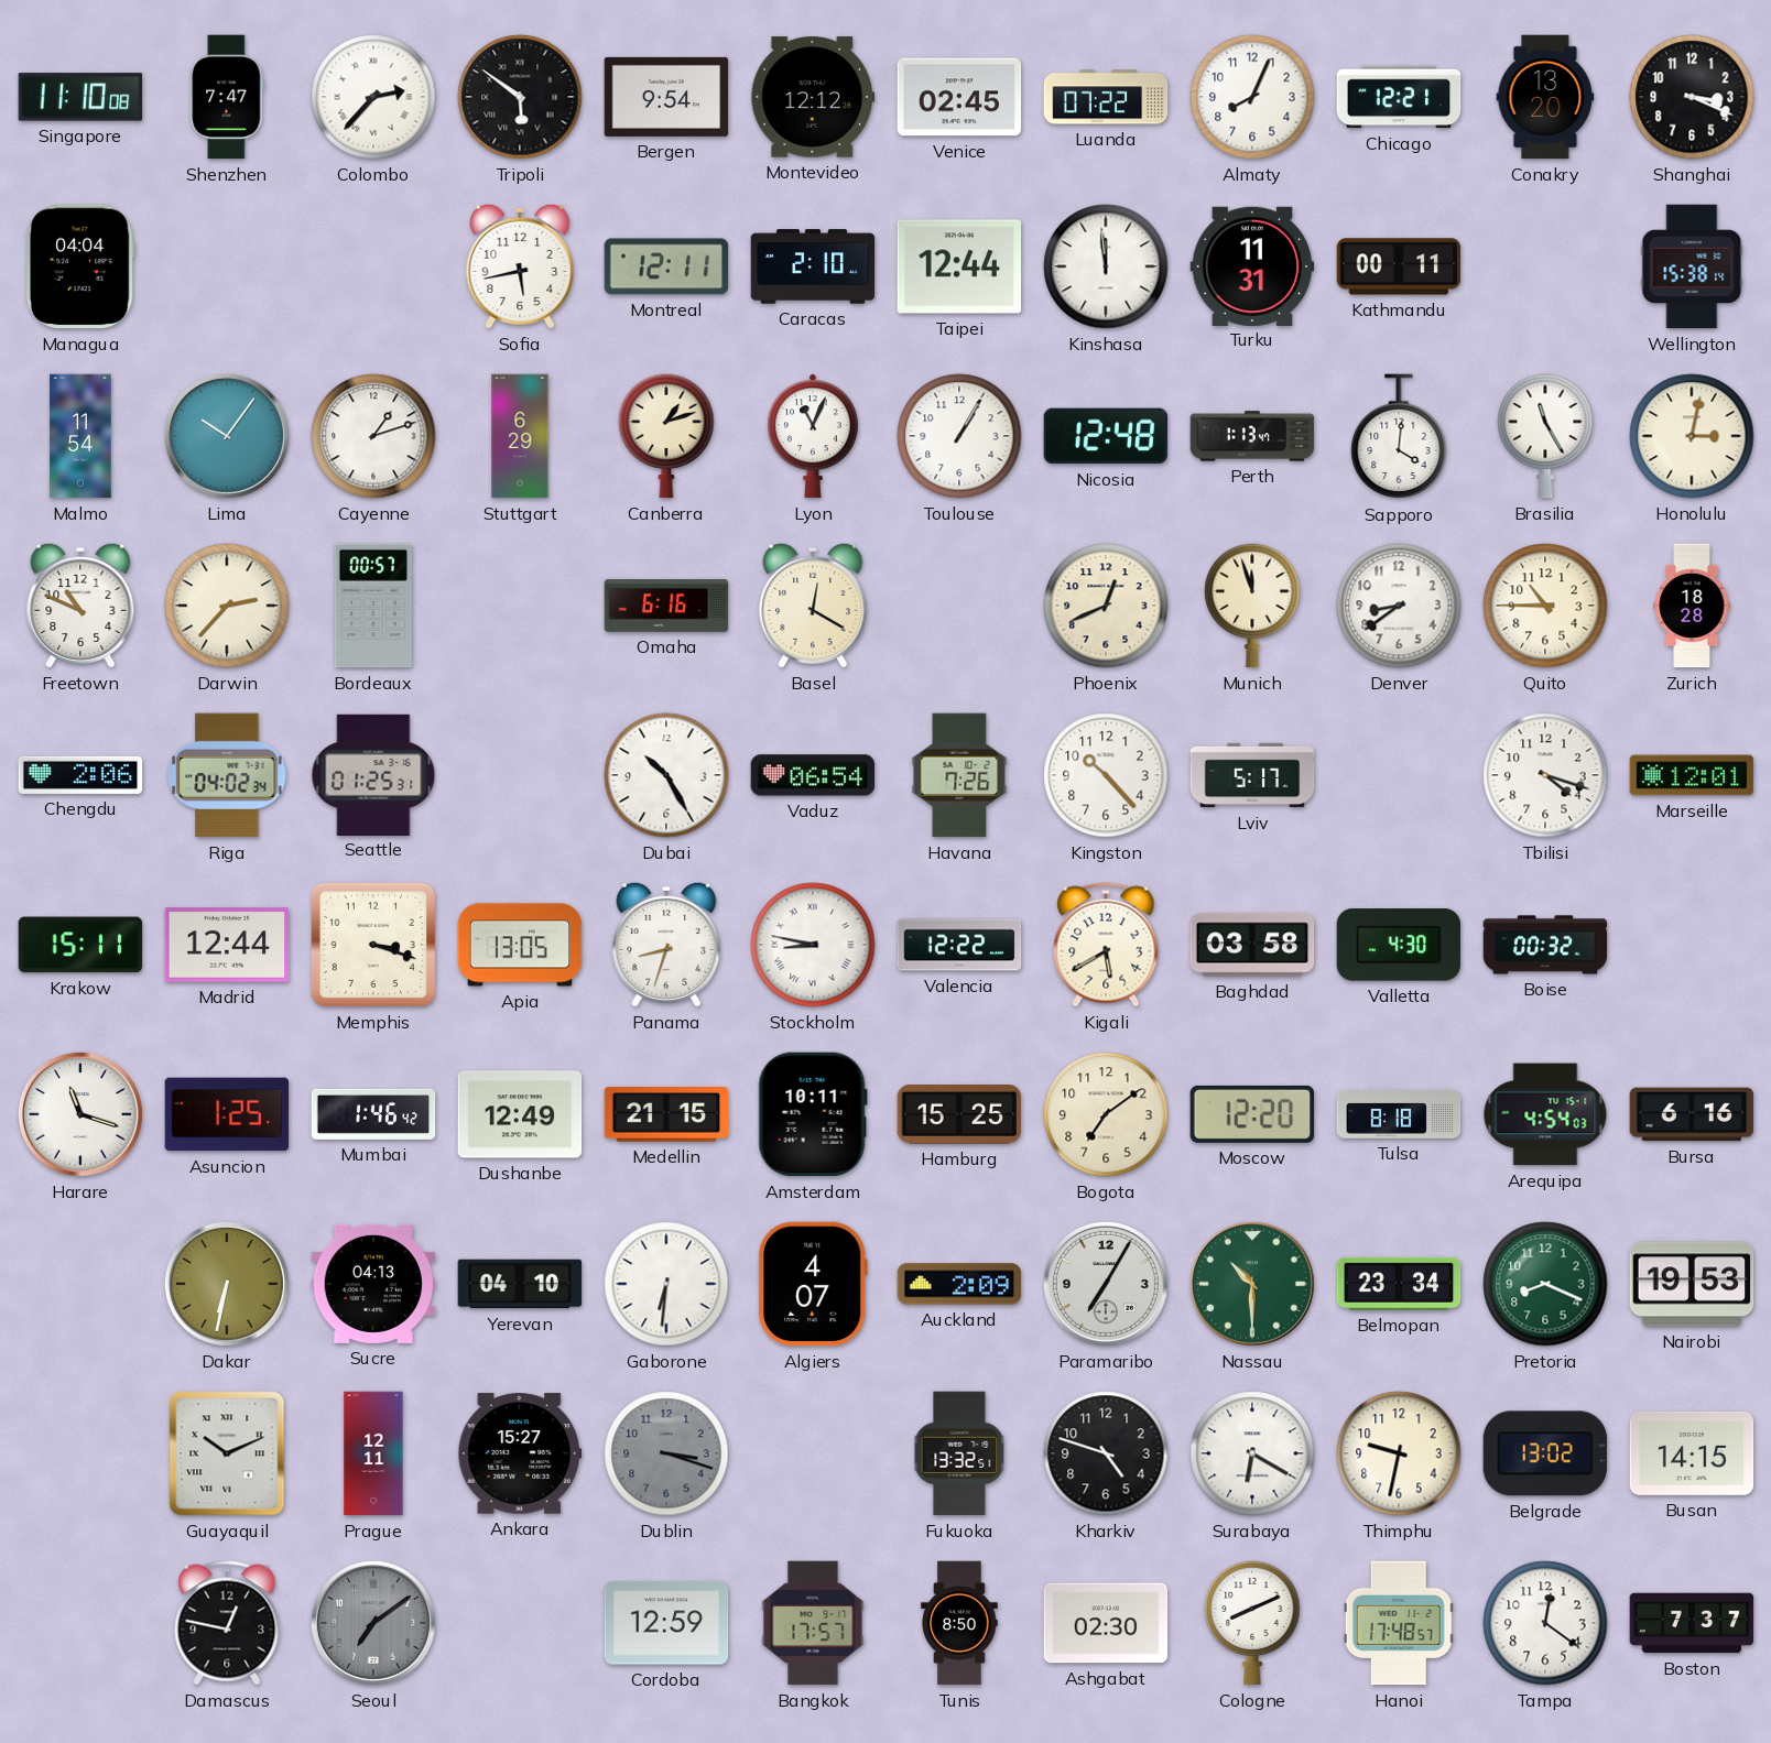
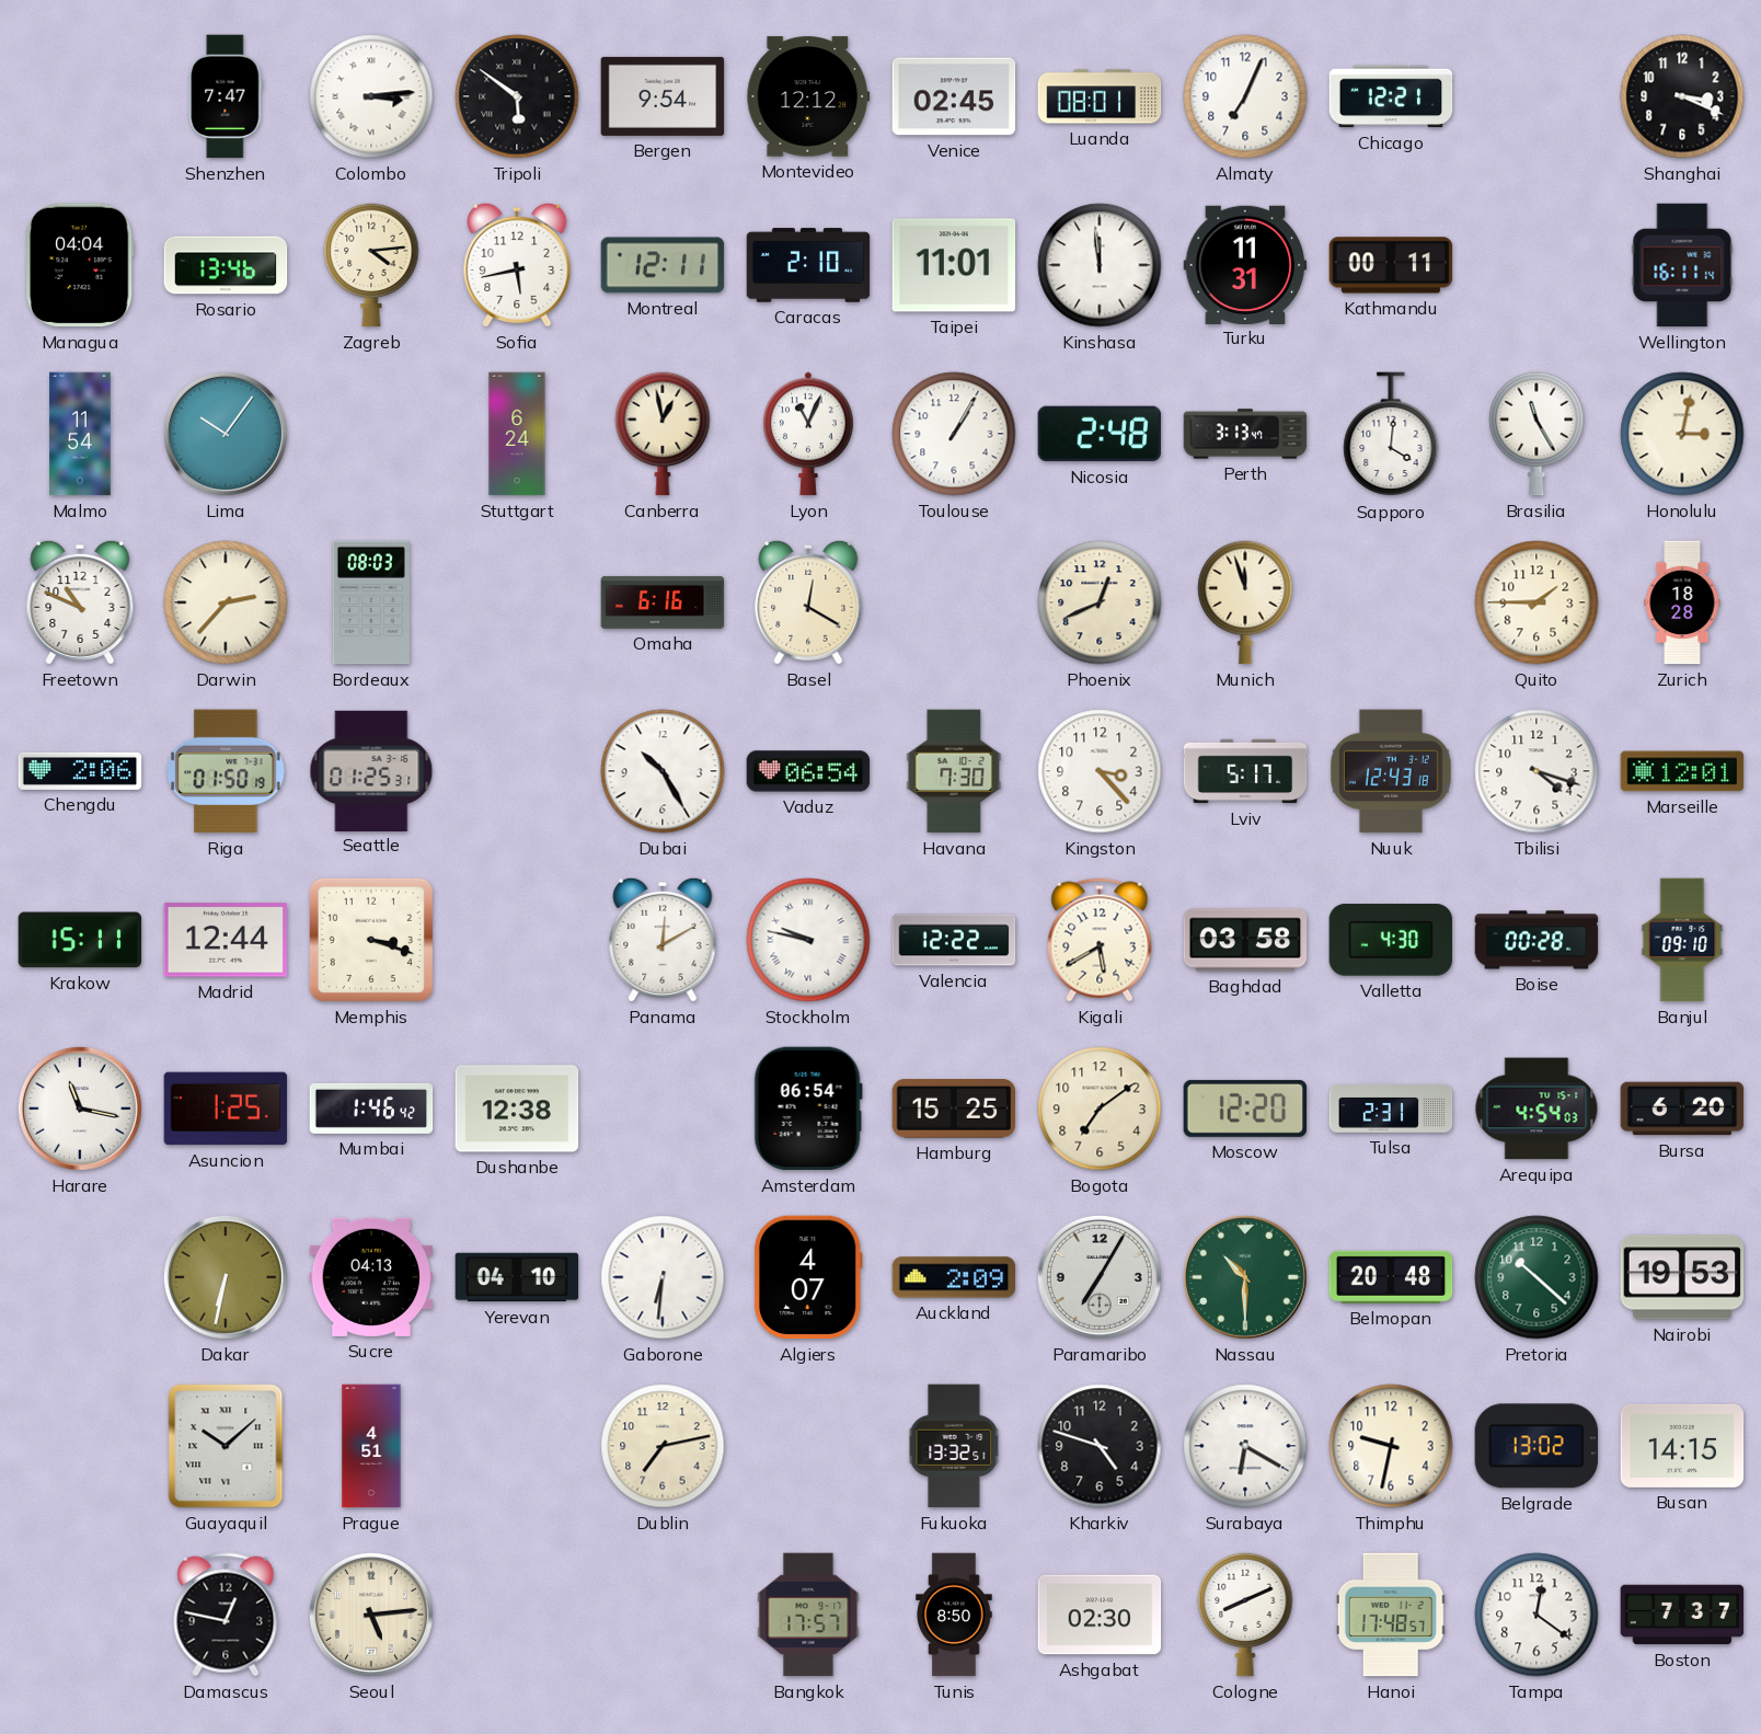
Singapore: 11:10 -> none
Colombo: 2:37 -> 3:14
Luanda: 07:22 -> 08:01
Almaty: 8:04 -> 7:04
Conakry: 13:20 -> none
Rosario: none -> 13:46
Zagreb: none -> 4:14
Taipei: 12:44 -> 11:01
Wellington: 15:38 -> 16:11
Cayenne: 1:12 -> none
Stuttgart: 6:29 -> 6:24
Canberra: 1:12 -> 12:58
Nicosia: 12:48 -> 2:48
Perth: 1:13 -> 3:13
Bordeaux: 00:57 -> 08:03
Denver: 8:39 -> none
Quito: 10:45 -> 1:45
Riga: 04:02 -> 01:50
Havana: 7:26 -> 7:30
Kingston: 10:23 -> 3:23
Nuuk: none -> 12:43
Apia: 13:05 -> none
Panama: 8:33 -> 12:10
Stockholm: 8:47 -> 9:47
Boise: 00:32 -> 00:28
Banjul: none -> 09:10
Harare: 11:18 -> 11:17
Dushanbe: 12:49 -> 12:38
Medellin: 21:15 -> none
Amsterdam: 10:11 -> 06:54
Tulsa: 8:18 -> 2:31
Bursa: 6:16 -> 6:20
Belmopan: 23:34 -> 20:48
Pretoria: 8:19 -> 10:22
Guayaquil: 10:11 -> 10:08
Prague: 12:11 -> 4:51
Ankara: 15:27 -> none
Dublin: 3:18 -> 7:13
Dublin dial: grey -> cream
Seoul: 7:09 -> 5:14
Seoul dial: grey -> cream
Cordoba: 12:59 -> none
